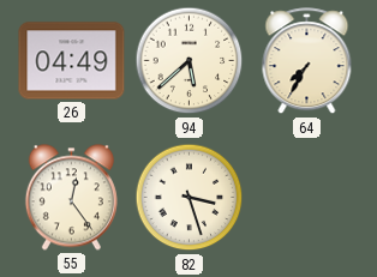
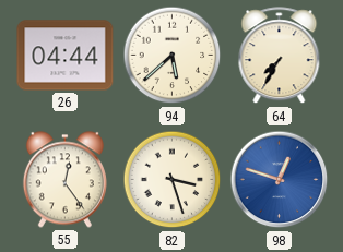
26: 04:49 -> 04:44
98: none -> 12:48
